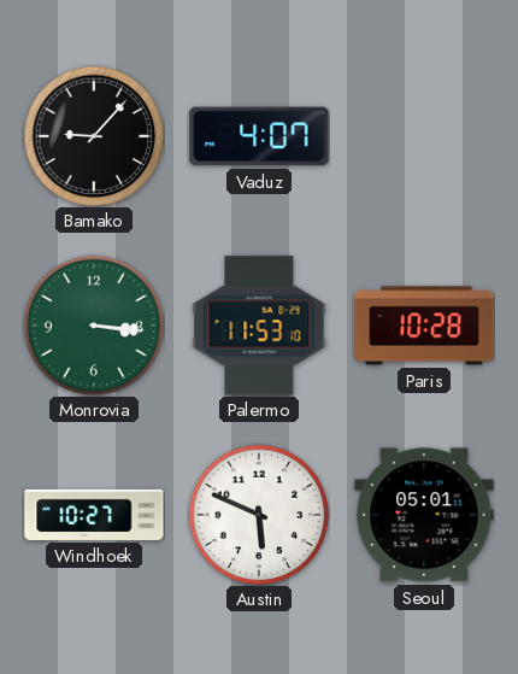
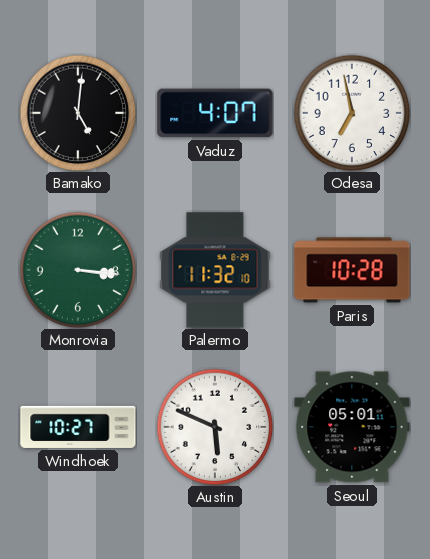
Bamako: 9:07 -> 5:01
Odesa: none -> 6:58
Palermo: 11:53 -> 11:32
